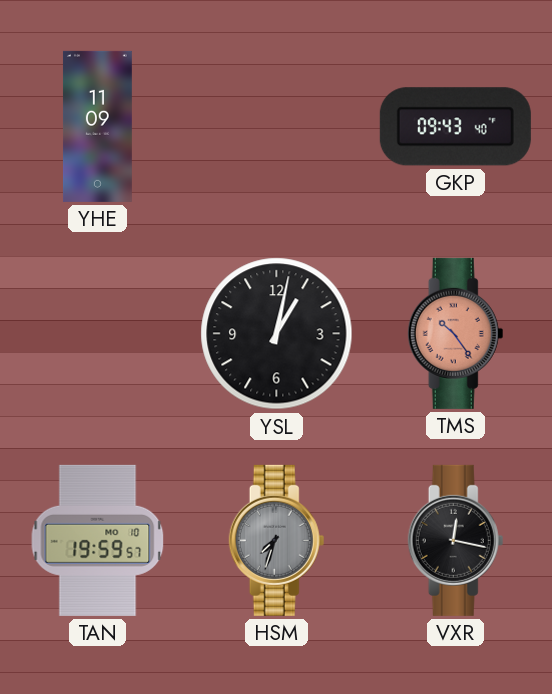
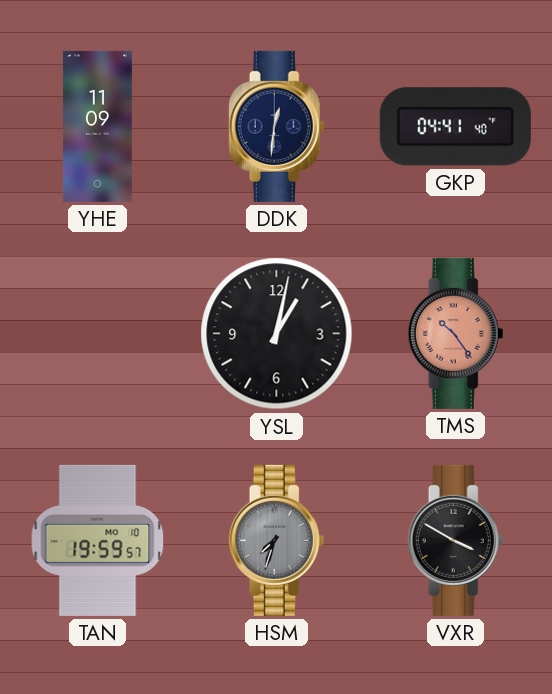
DDK: none -> 12:31
GKP: 09:43 -> 04:41
VXR: 12:17 -> 3:50
